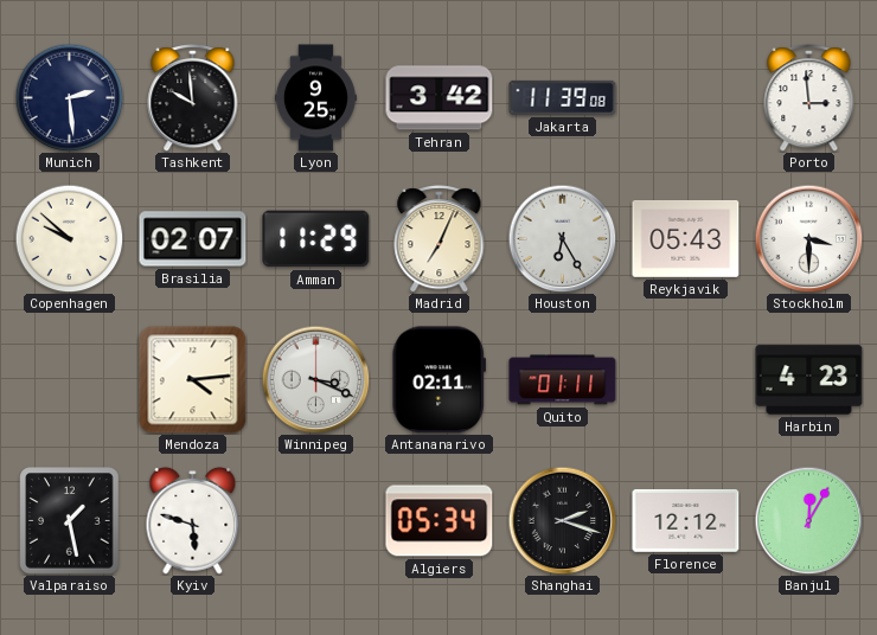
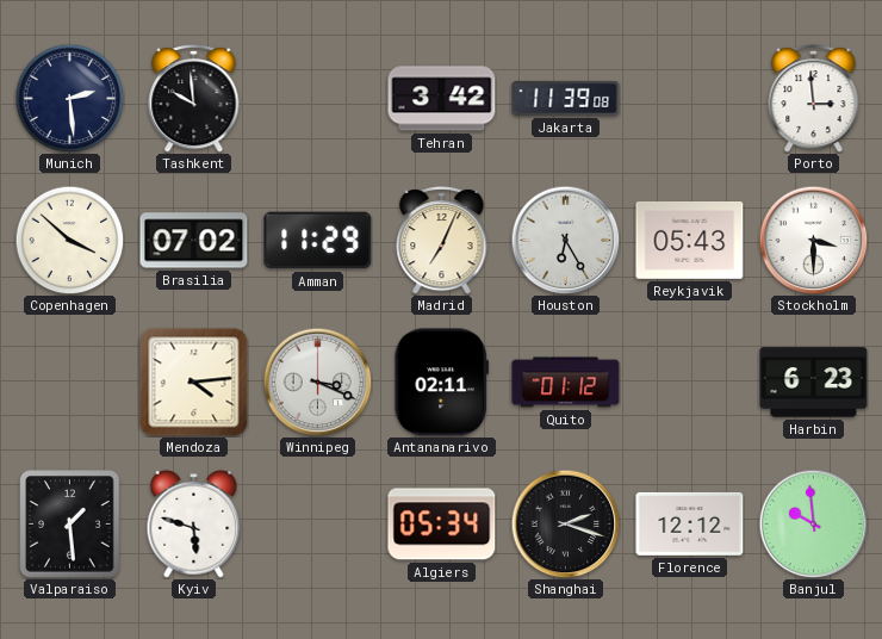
Lyon: 9:25 -> none
Copenhagen: 9:52 -> 3:52
Brasilia: 02:07 -> 07:02
Quito: 01:11 -> 01:12
Harbin: 4:23 -> 6:23
Valparaiso: 1:28 -> 1:29
Banjul: 12:05 -> 9:59
